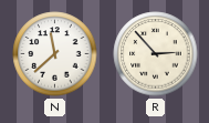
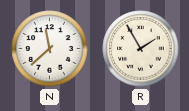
R: 2:53 -> 1:55
